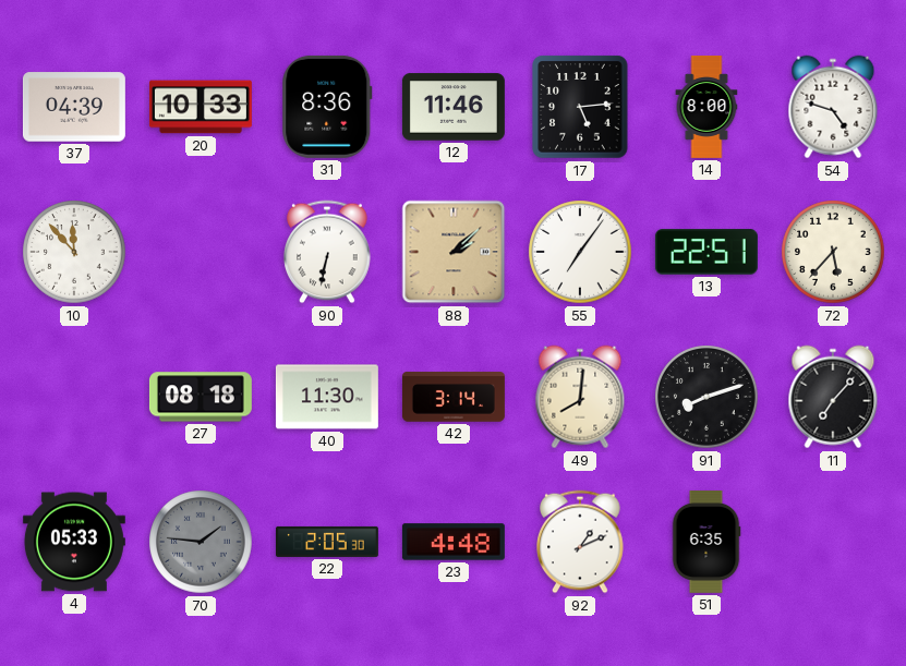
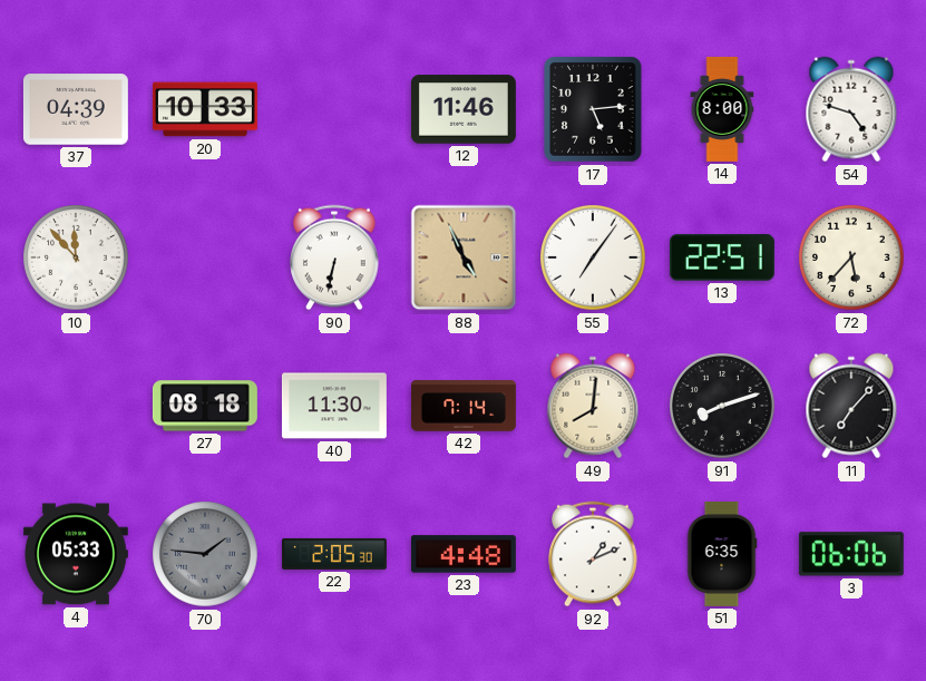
31: 8:36 -> none
88: 2:08 -> 4:56
42: 3:14 -> 7:14
3: none -> 06:06
